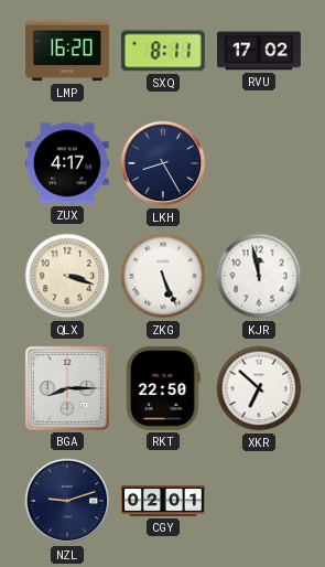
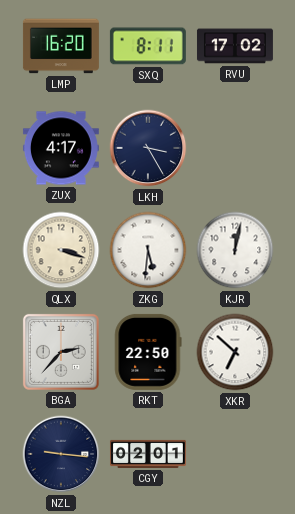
LKH: 8:25 -> 3:25
ZKG: 5:26 -> 5:31
KJR: 11:58 -> 12:02
BGA: 8:15 -> 2:37
NZL: 9:12 -> 9:16
